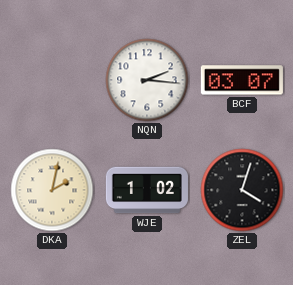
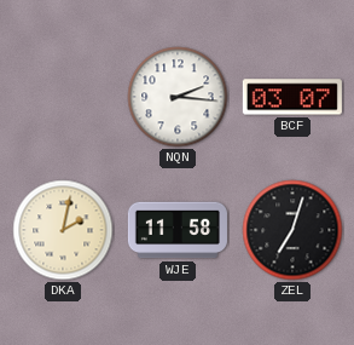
WJE: 1:02 -> 11:58
ZEL: 4:03 -> 7:03
